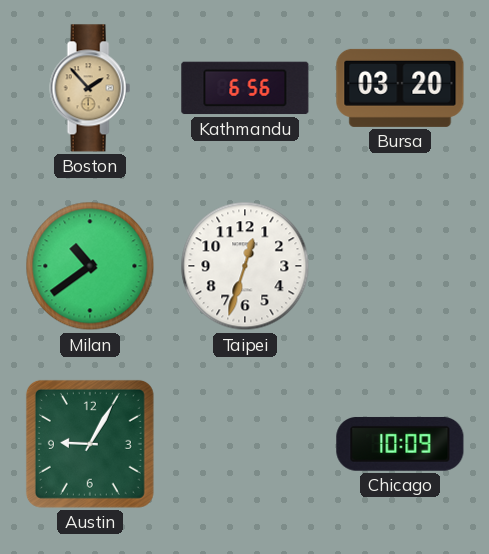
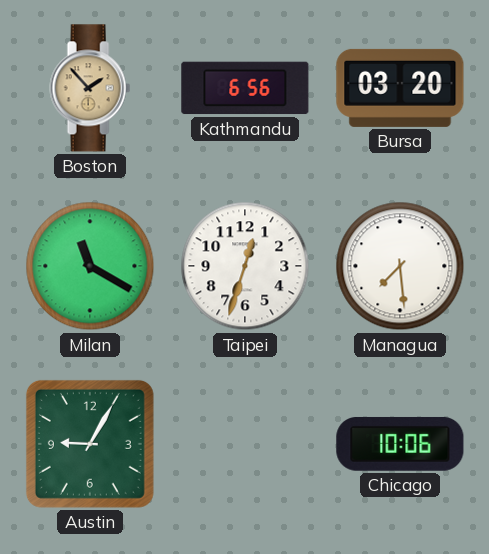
Milan: 10:39 -> 11:20
Managua: none -> 7:29
Chicago: 10:09 -> 10:06
